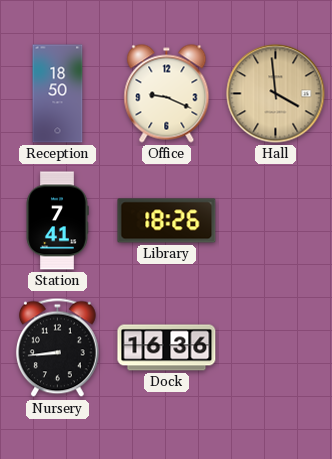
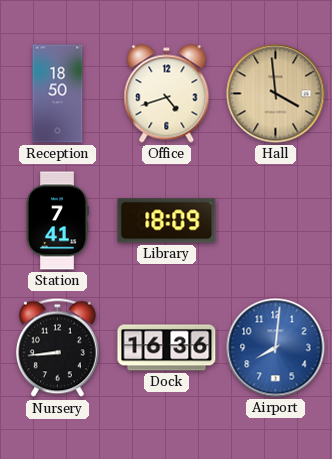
Office: 9:19 -> 4:42
Library: 18:26 -> 18:09
Airport: none -> 8:01
